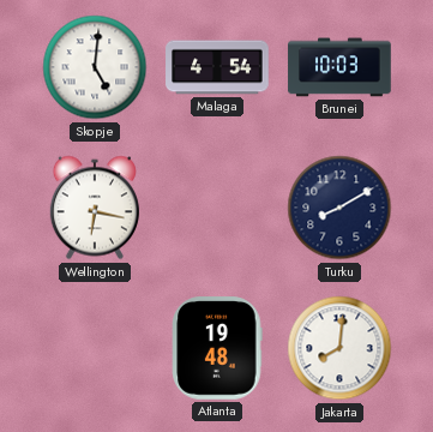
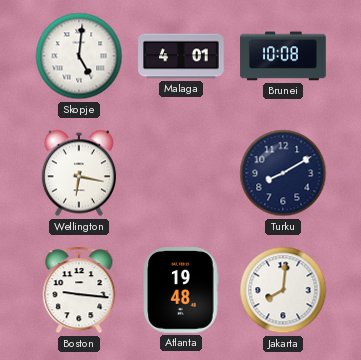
Malaga: 4:54 -> 4:01
Brunei: 10:03 -> 10:08
Boston: none -> 9:16
